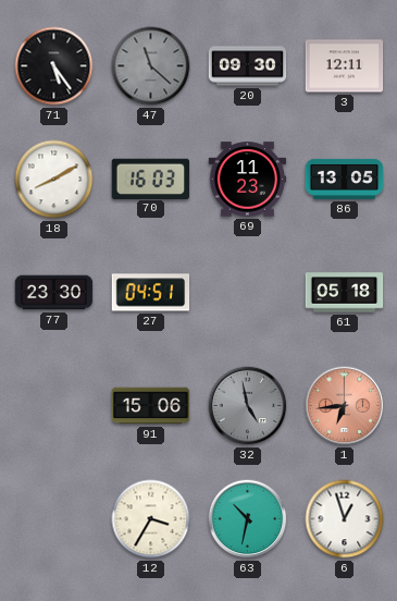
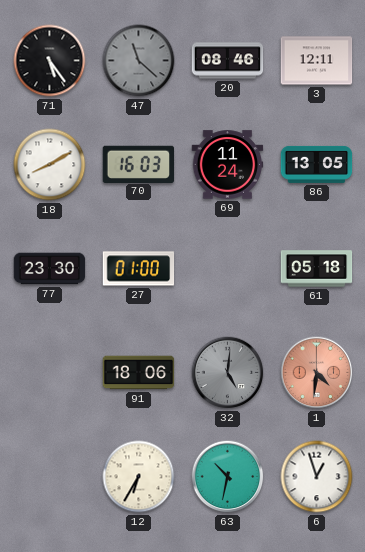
20: 09:30 -> 08:46
69: 11:23 -> 11:24
27: 04:51 -> 01:00
91: 15:06 -> 18:06
32: 4:58 -> 5:01
1: 6:44 -> 4:31
12: 3:35 -> 6:35
